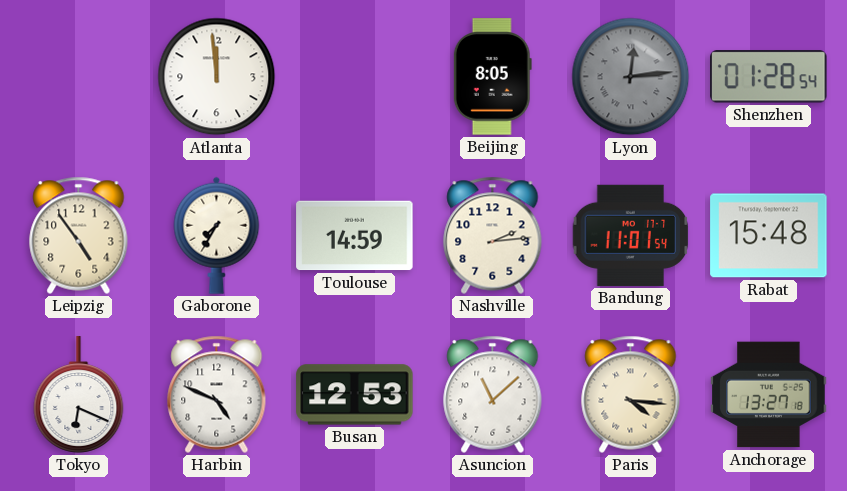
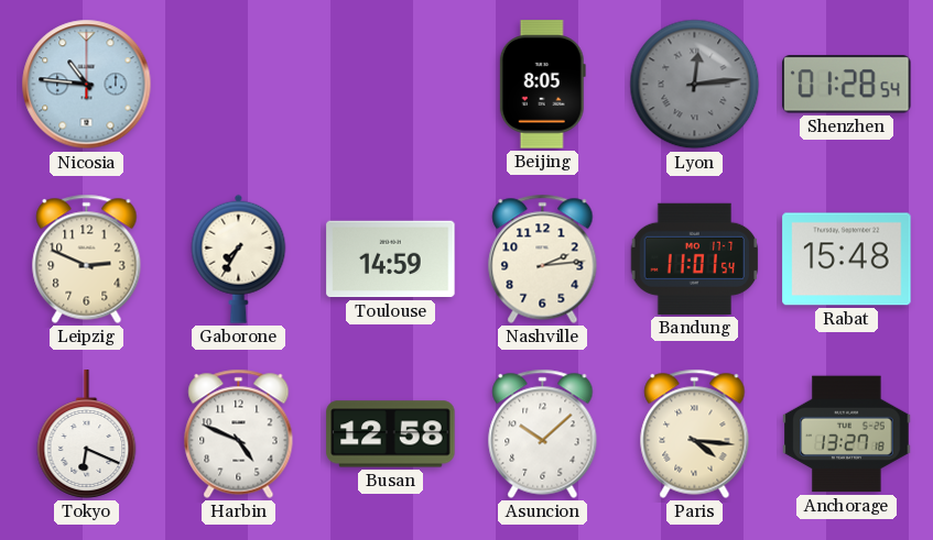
Nicosia: none -> 10:46
Atlanta: 11:59 -> none
Leipzig: 4:54 -> 2:49
Busan: 12:53 -> 12:58
Asuncion: 11:08 -> 10:08
